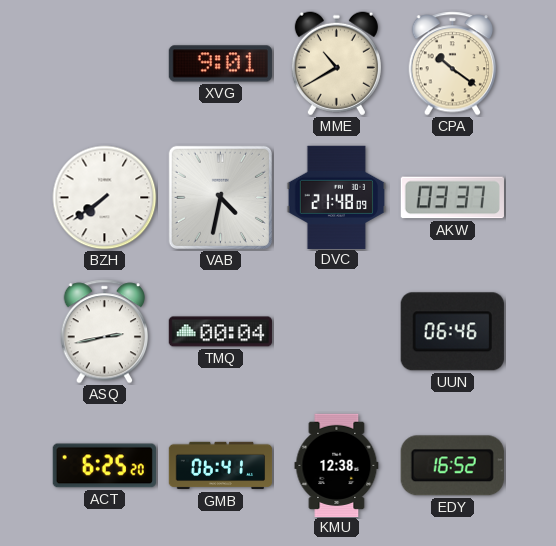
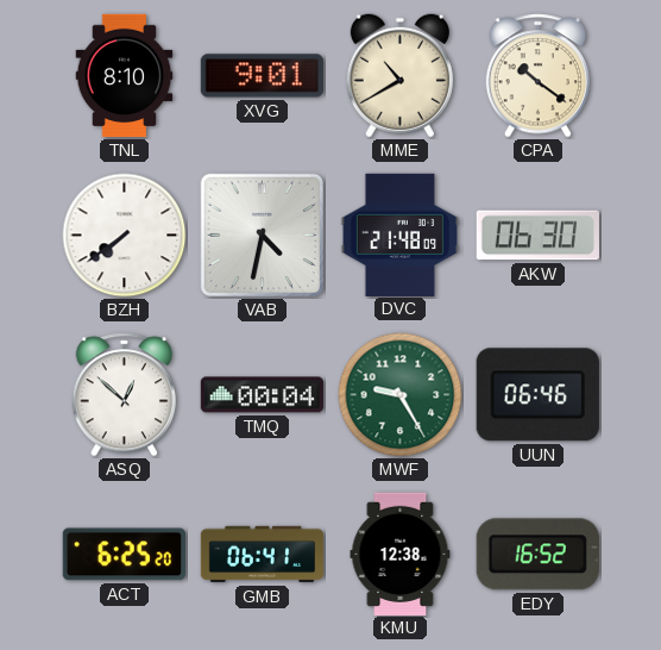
TNL: none -> 8:10
AKW: 03:37 -> 06:30
ASQ: 2:43 -> 12:52
MWF: none -> 9:25
